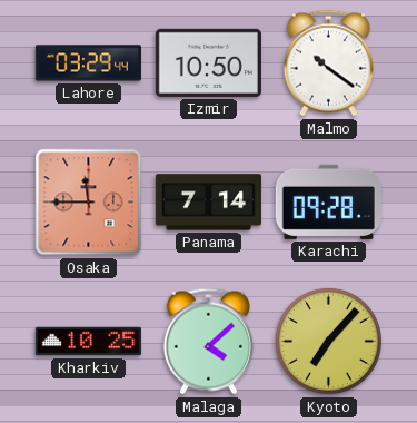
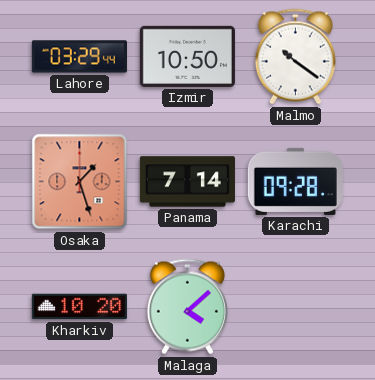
Osaka: 11:45 -> 1:27
Kharkiv: 10:25 -> 10:20
Kyoto: 7:07 -> none
